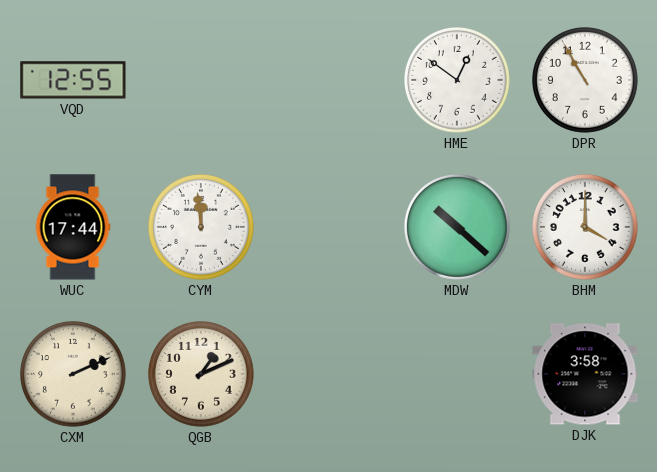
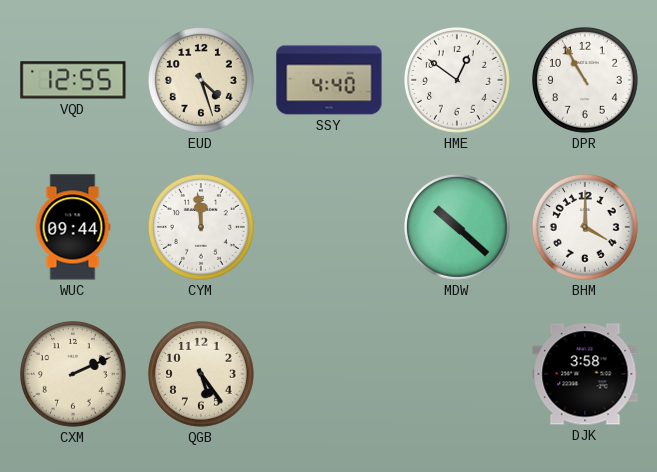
EUD: none -> 4:27
SSY: none -> 4:40
WUC: 17:44 -> 09:44
QGB: 1:11 -> 5:24
